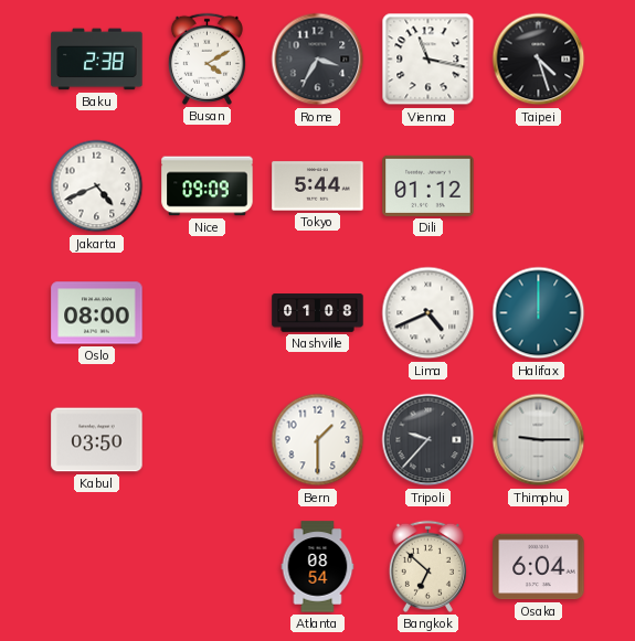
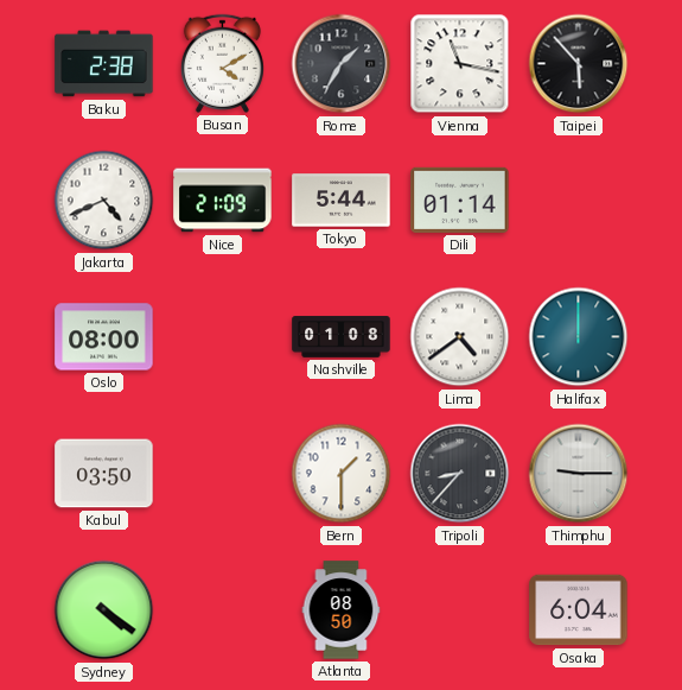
Rome: 3:35 -> 1:35
Taipei: 4:27 -> 5:53
Nice: 09:09 -> 21:09
Dili: 01:12 -> 01:14
Lima: 4:41 -> 4:39
Tripoli: 9:37 -> 8:37
Sydney: none -> 4:21
Atlanta: 08:54 -> 08:50
Bangkok: 6:52 -> none
